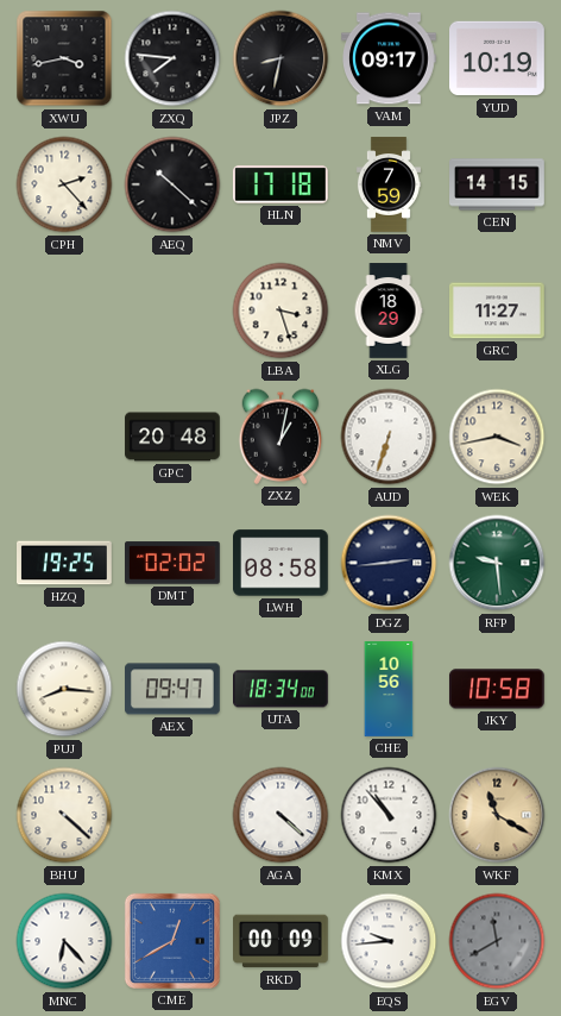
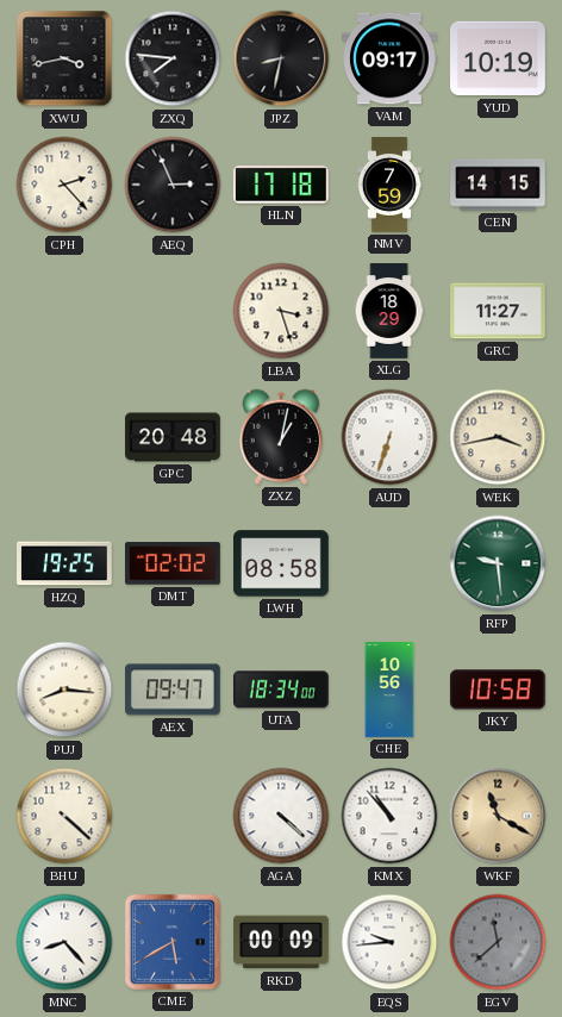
AEQ: 10:22 -> 2:56
DGZ: 2:44 -> none
MNC: 6:23 -> 8:23
CME: 12:40 -> 5:40
EGV: 11:40 -> 11:38
